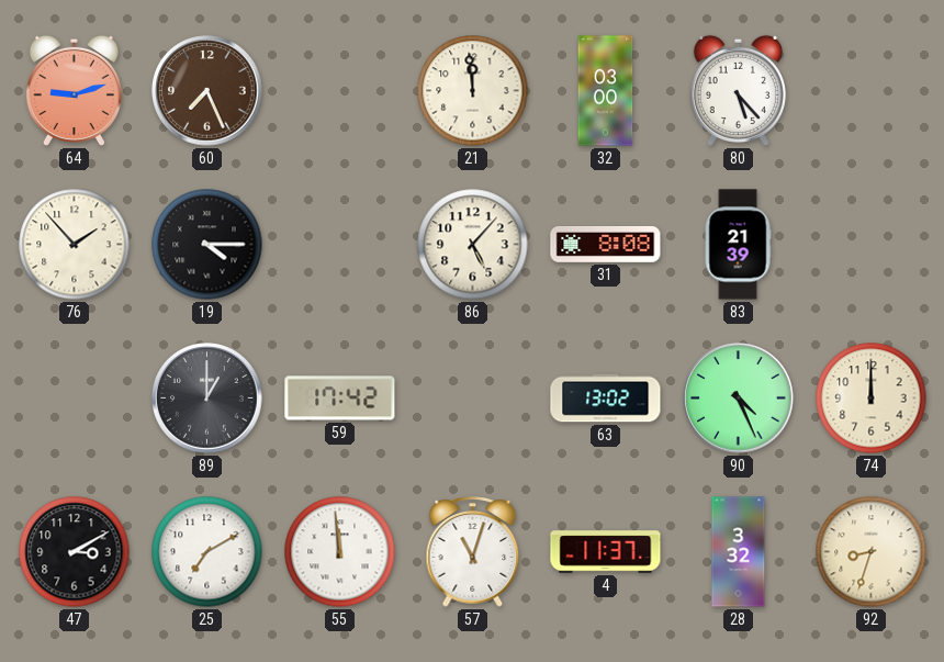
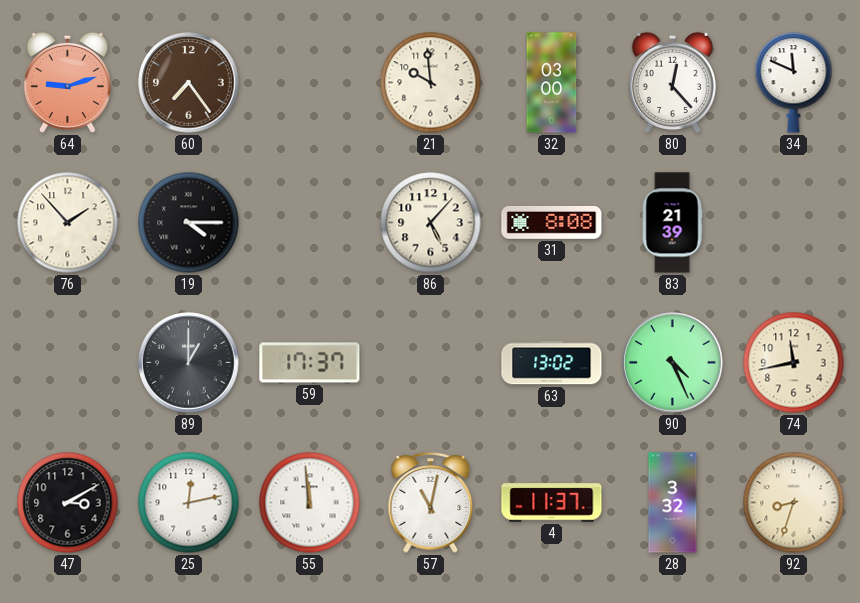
60: 7:26 -> 7:24
21: 11:59 -> 9:59
80: 5:23 -> 12:23
34: none -> 11:49
59: 17:42 -> 17:37
74: 12:00 -> 11:43
25: 7:10 -> 12:13
57: 11:03 -> 11:02
